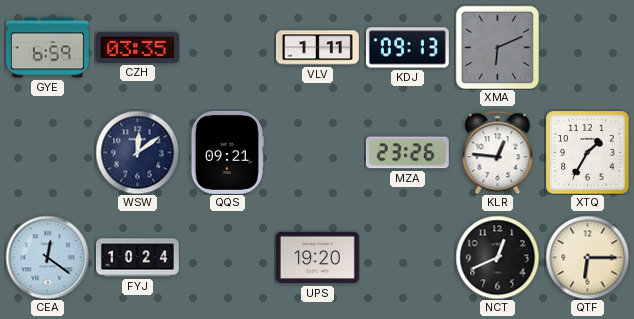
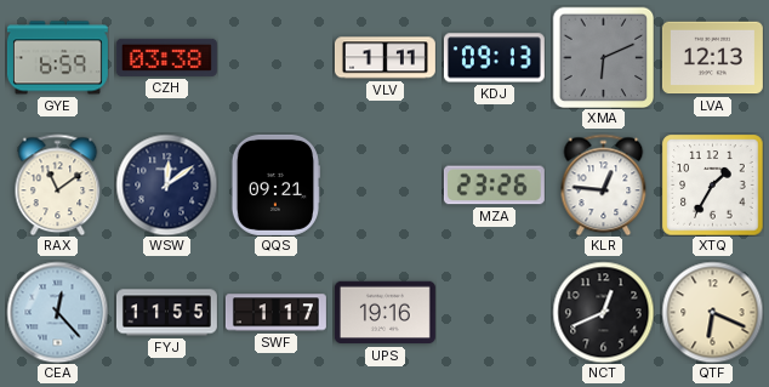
CZH: 03:35 -> 03:38
LVA: none -> 12:13
RAX: none -> 11:09
CEA: 12:21 -> 12:23
FYJ: 10:24 -> 11:55
SWF: none -> 1:17
UPS: 19:20 -> 19:16
QTF: 6:15 -> 6:19
